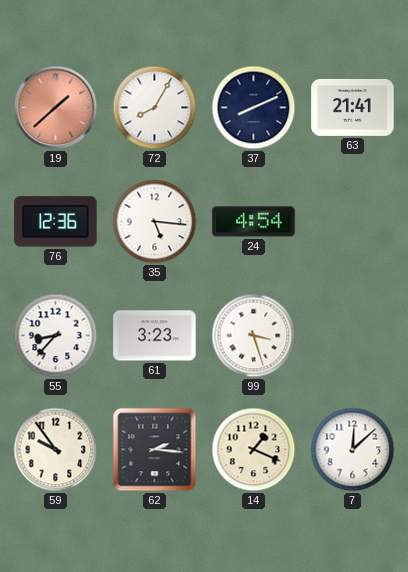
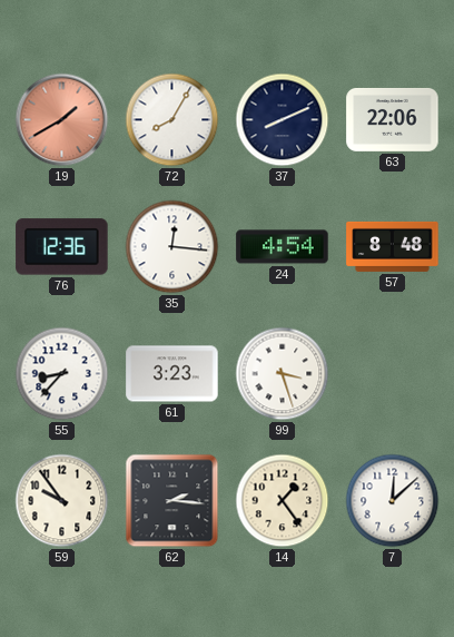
19: 1:38 -> 1:40
63: 21:41 -> 22:06
35: 5:16 -> 12:16
57: none -> 8:48
14: 1:19 -> 1:24
